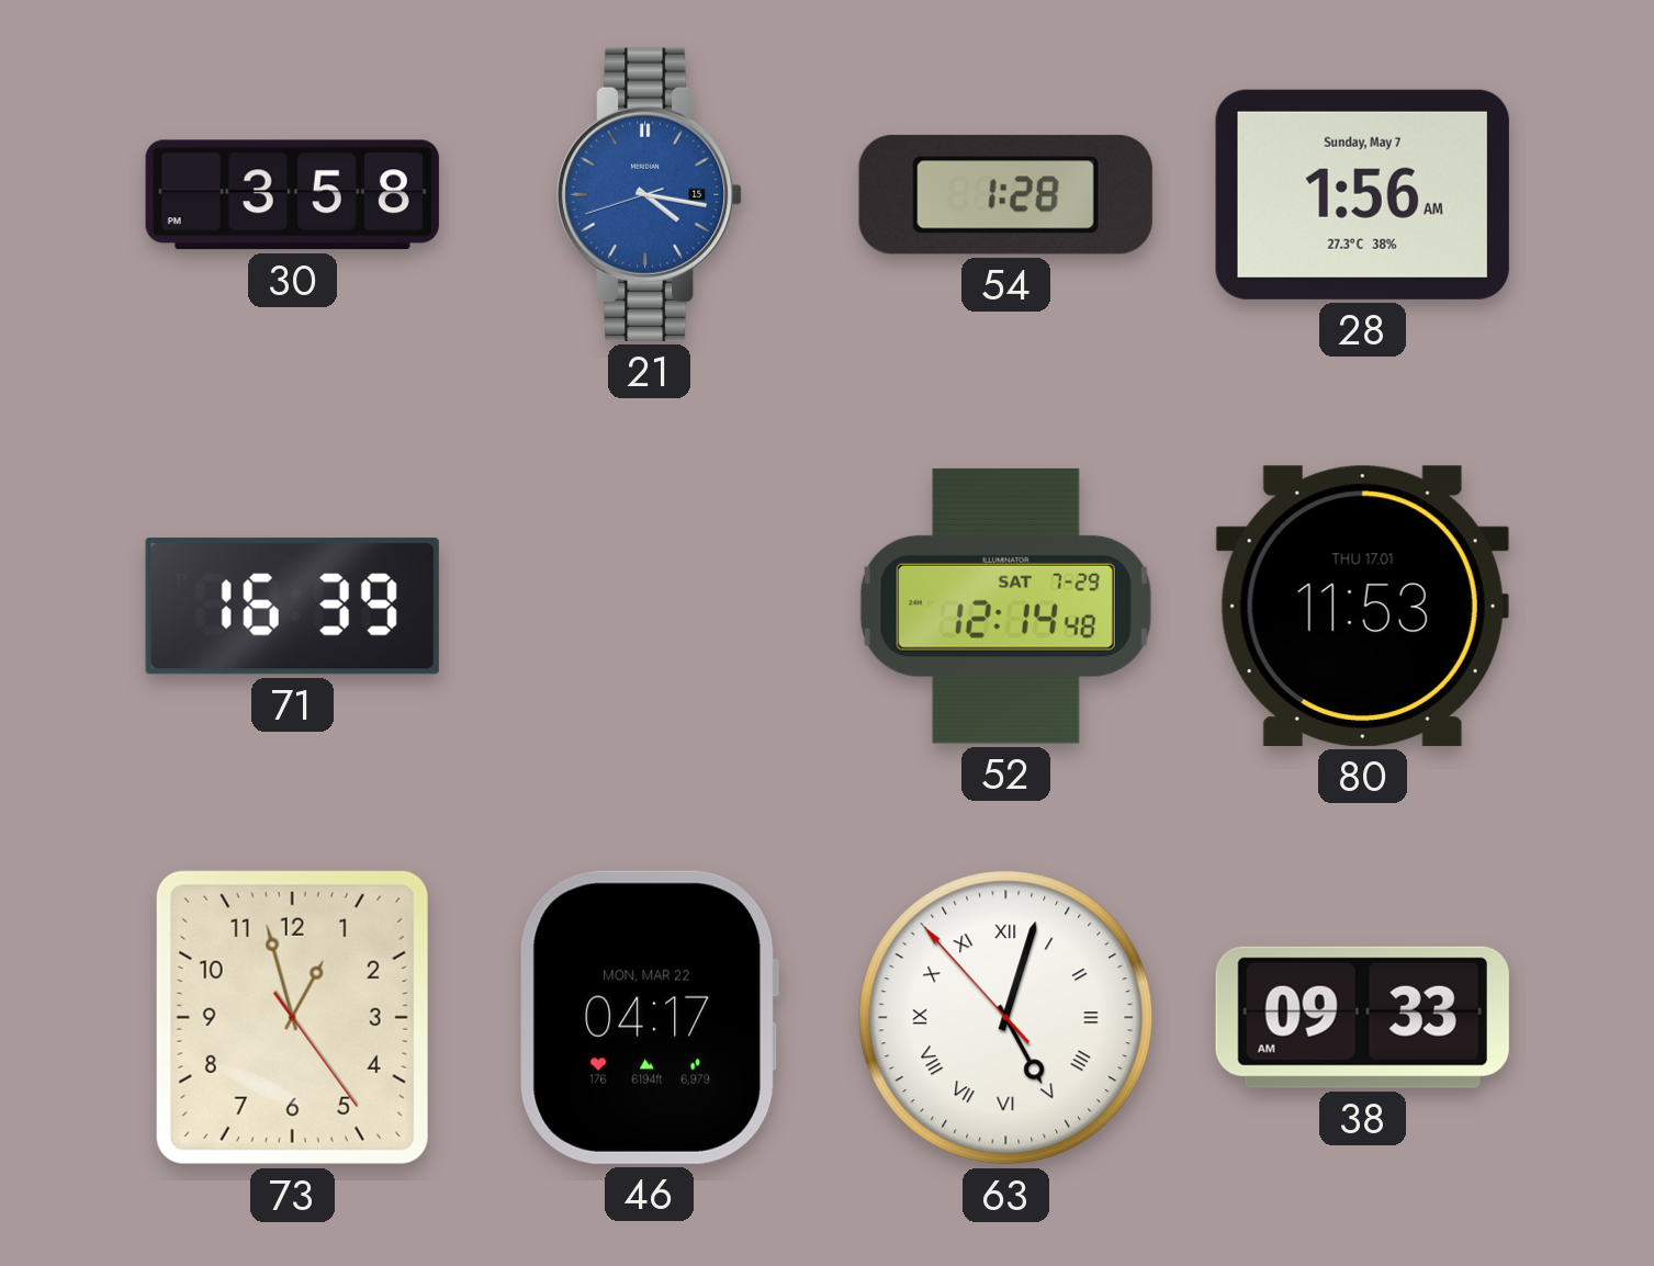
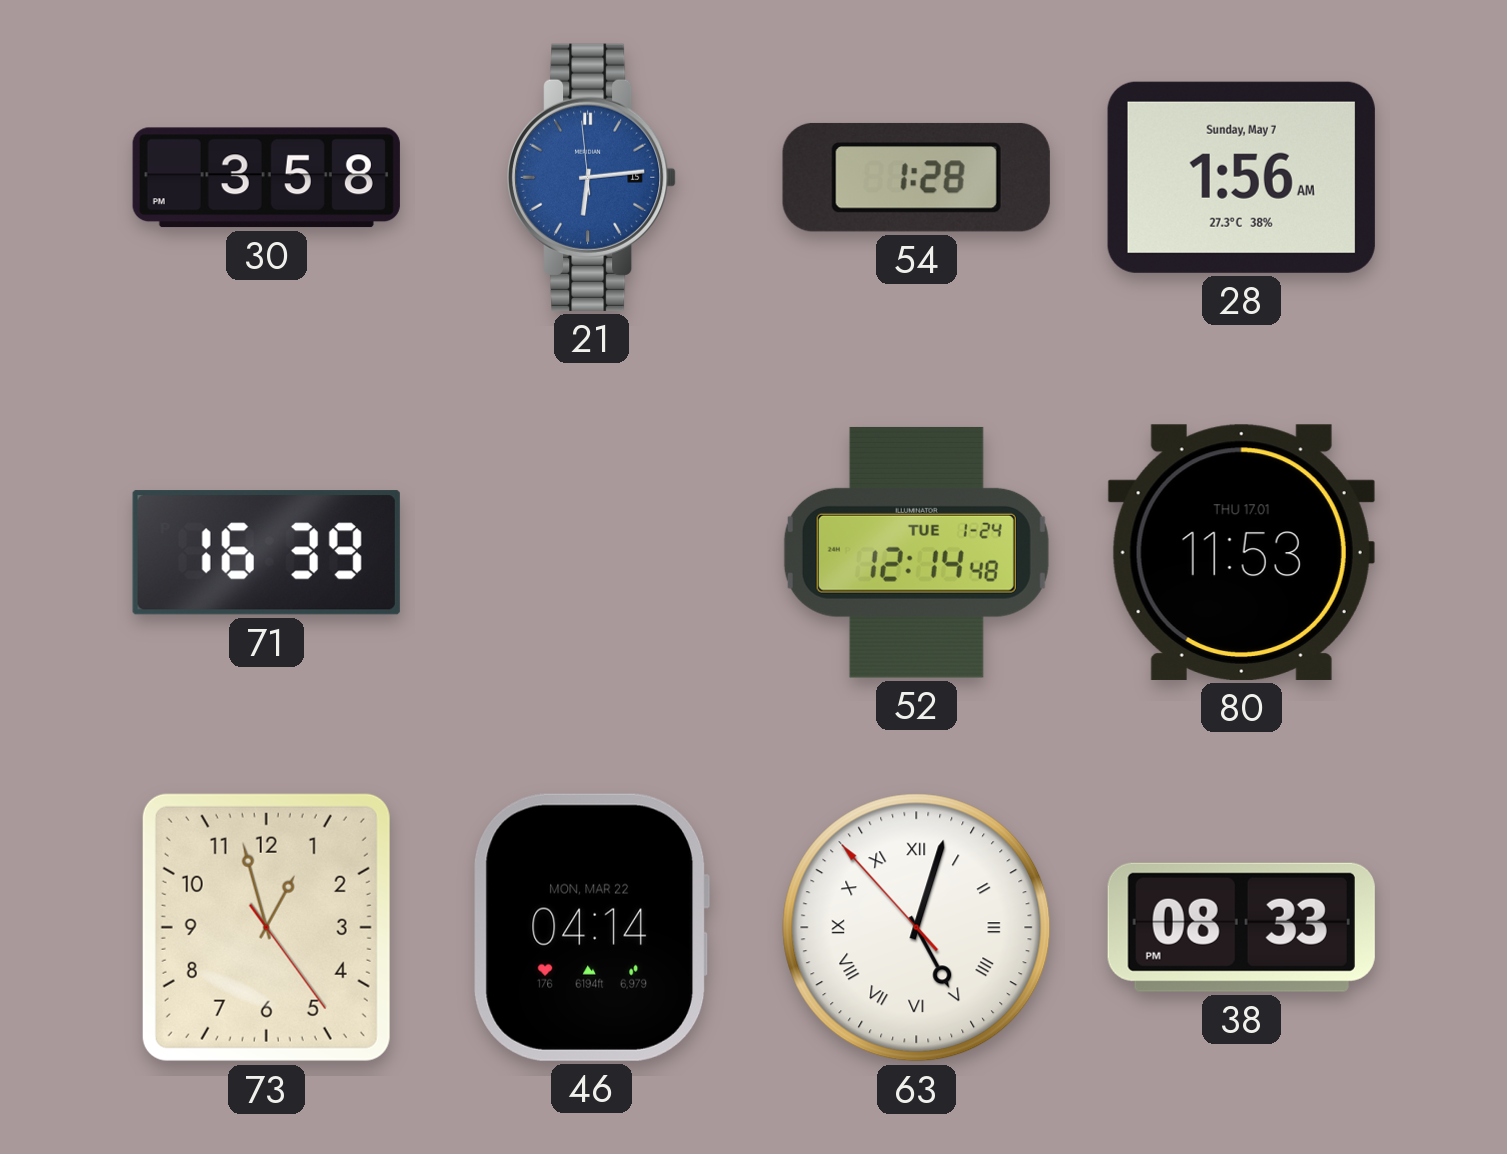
21: 4:16 -> 6:13
52 date: SAT 7-29 -> TUE 1-24
46: 04:17 -> 04:14
38: 09:33 -> 08:33
